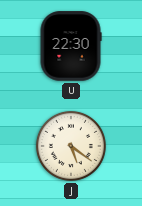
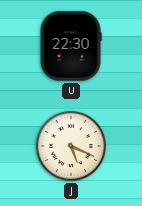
J: 5:21 -> 5:19
